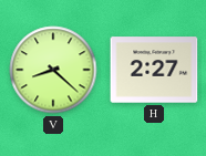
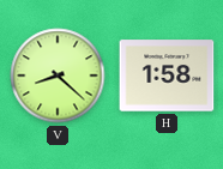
H: 2:27 -> 1:58
